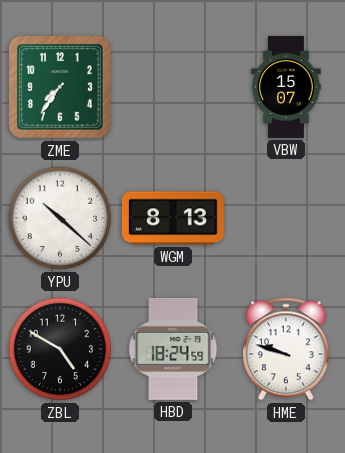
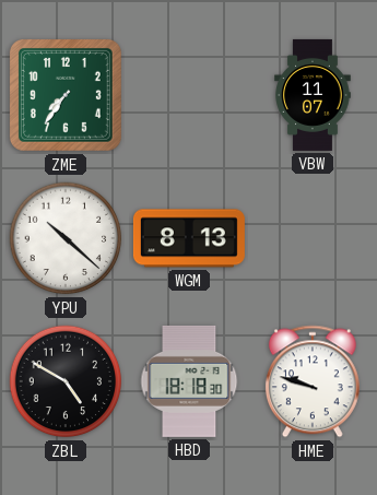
VBW: 15:07 -> 11:07
HBD: 18:24 -> 18:18
